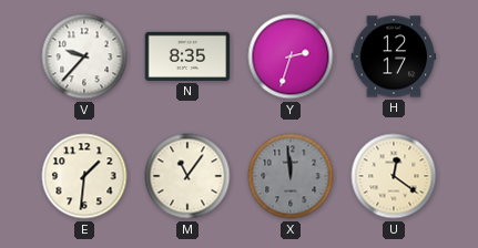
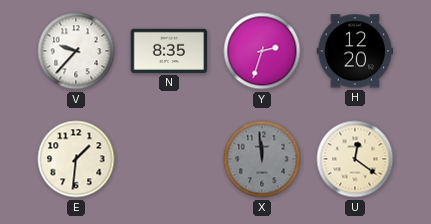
H: 12:17 -> 12:20
M: 11:06 -> none
